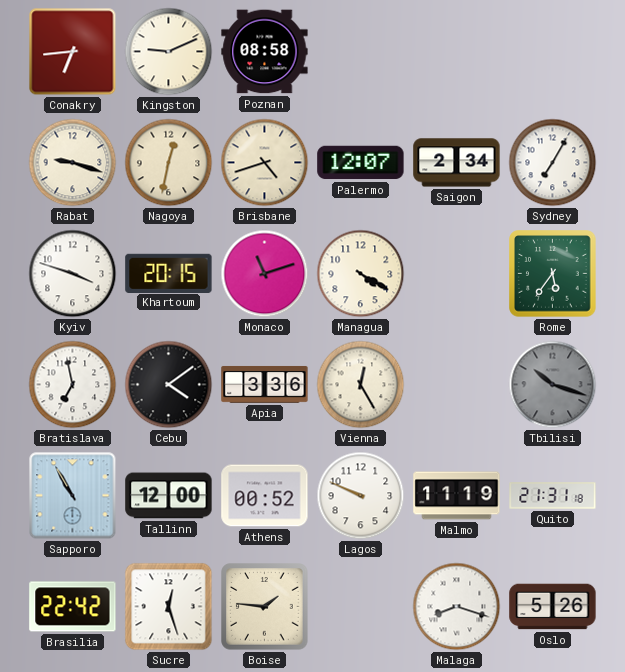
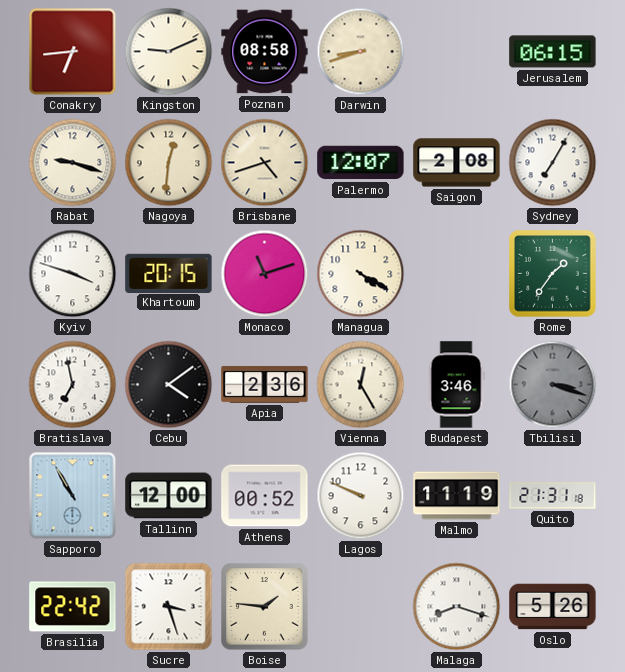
Darwin: none -> 8:42
Jerusalem: none -> 06:15
Nagoya: 12:32 -> 12:31
Saigon: 2:34 -> 2:08
Rome: 5:36 -> 1:36
Apia: 3:36 -> 2:36
Budapest: none -> 3:46
Tbilisi: 10:18 -> 3:18
Sucre: 12:27 -> 3:27
